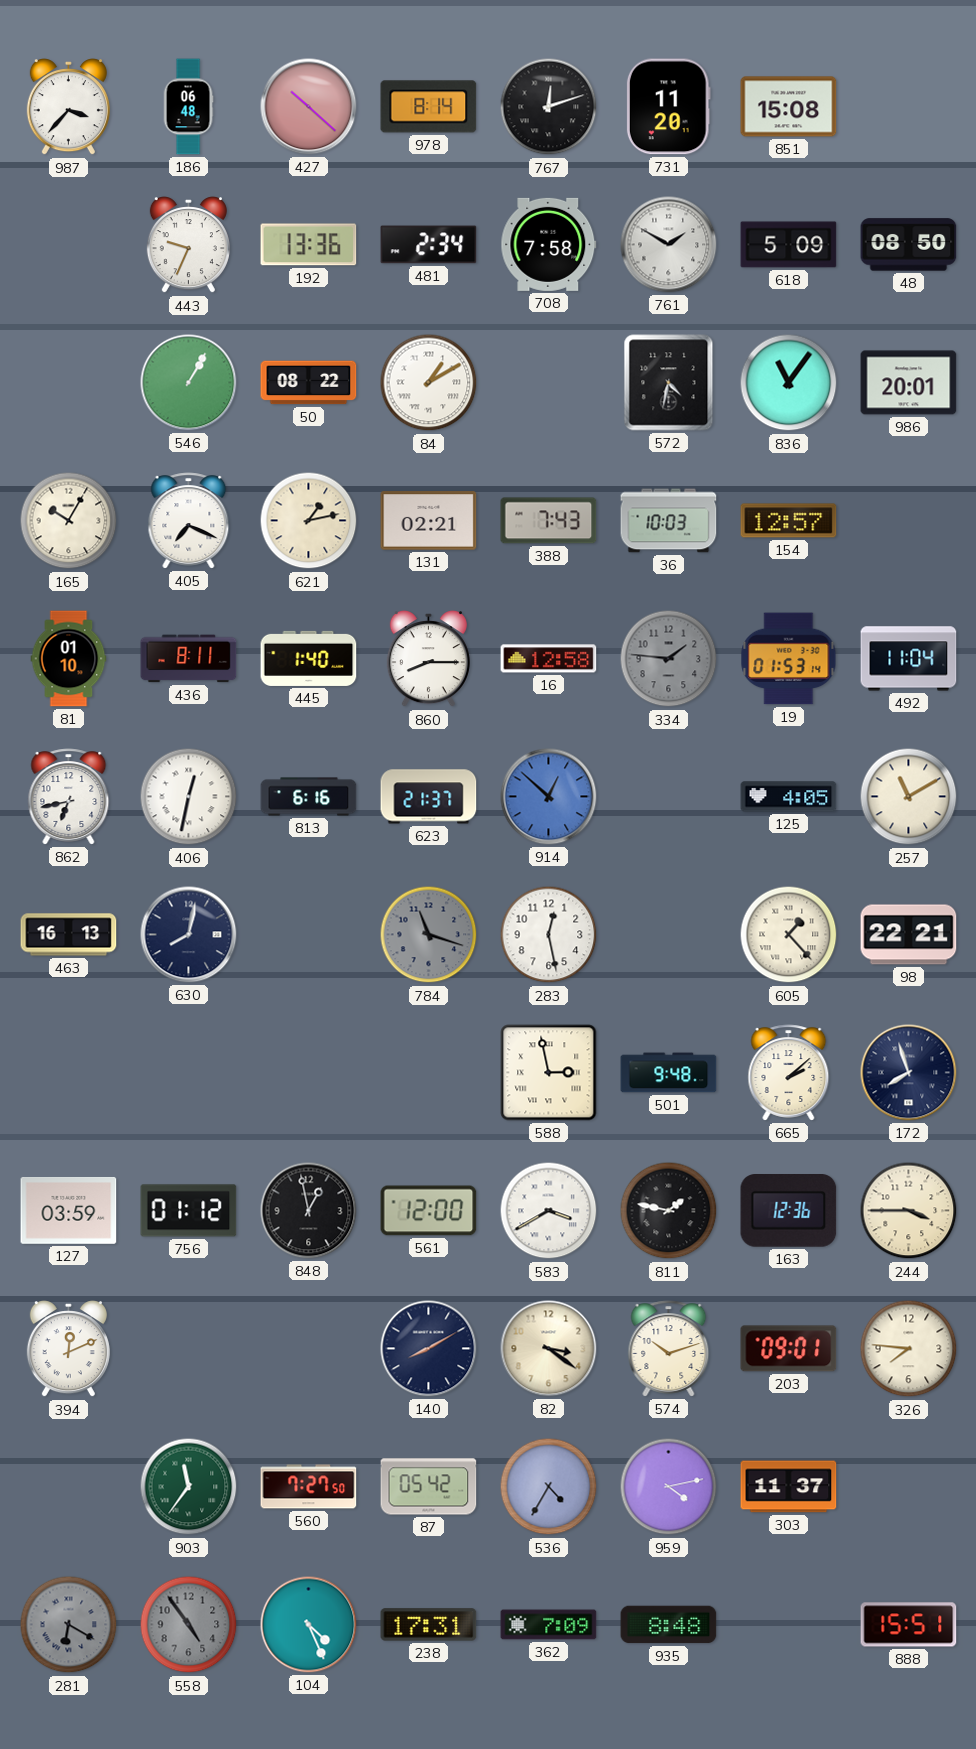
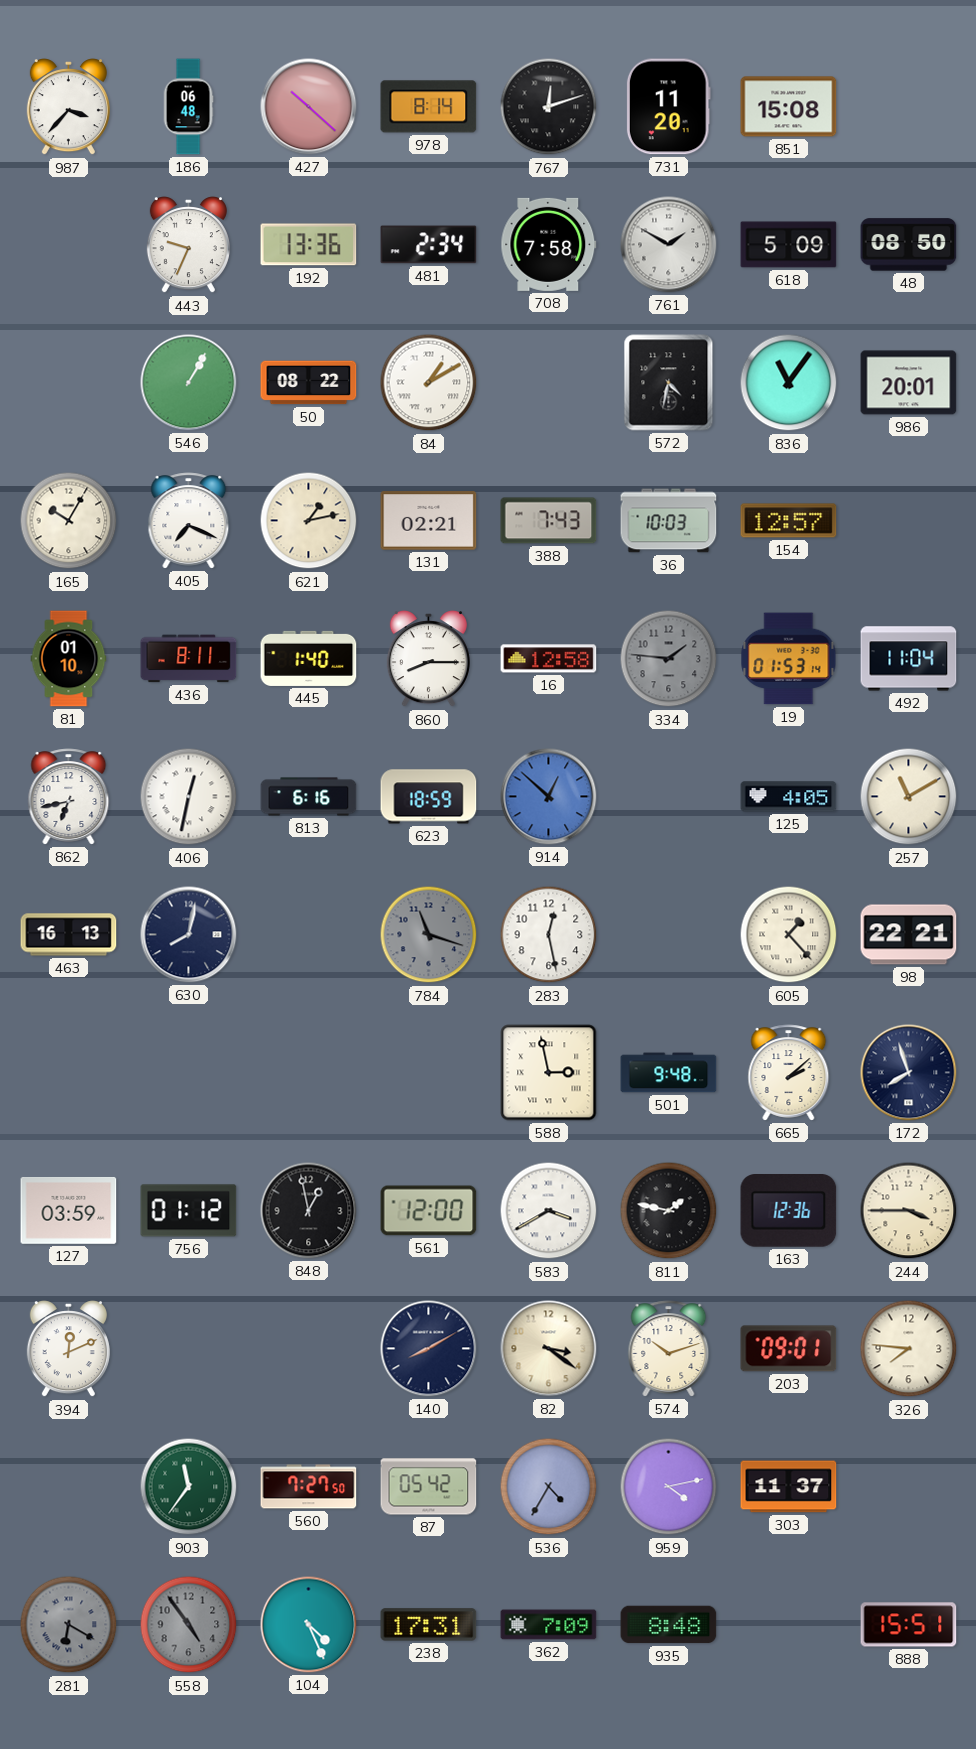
623: 21:37 -> 18:59
